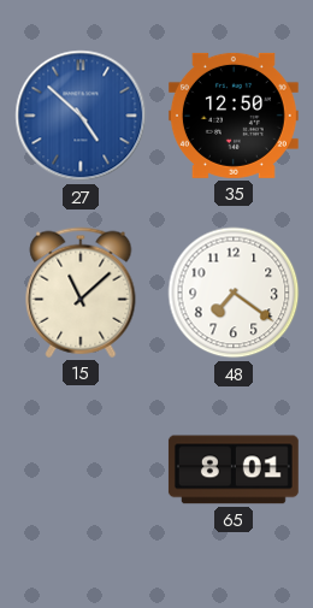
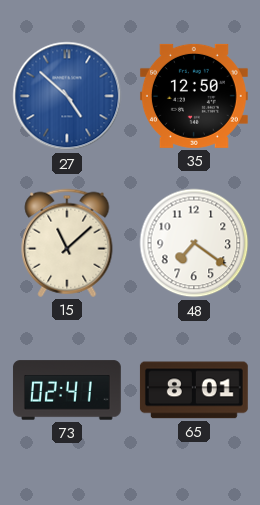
73: none -> 02:41
